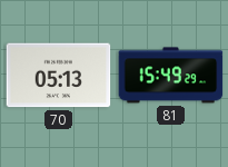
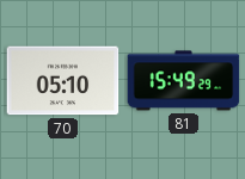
70: 05:13 -> 05:10
